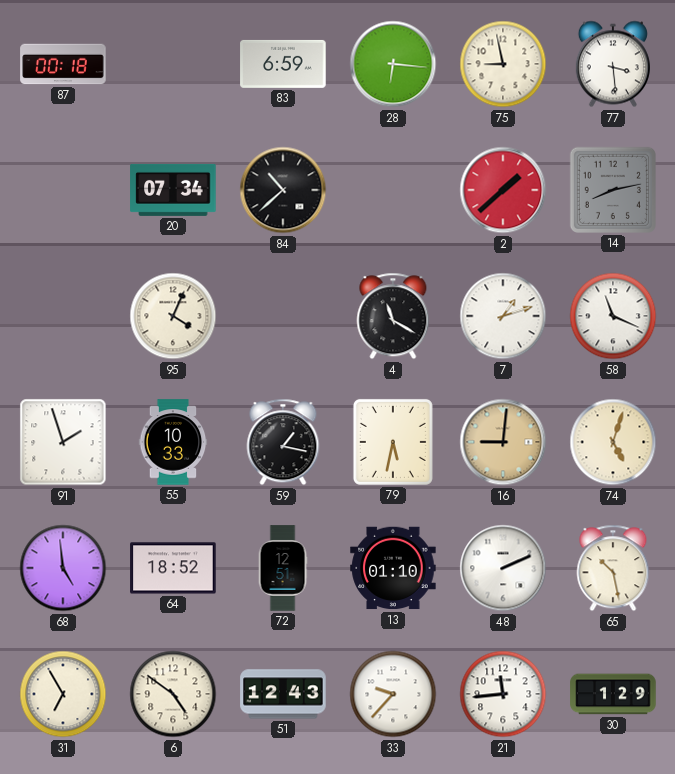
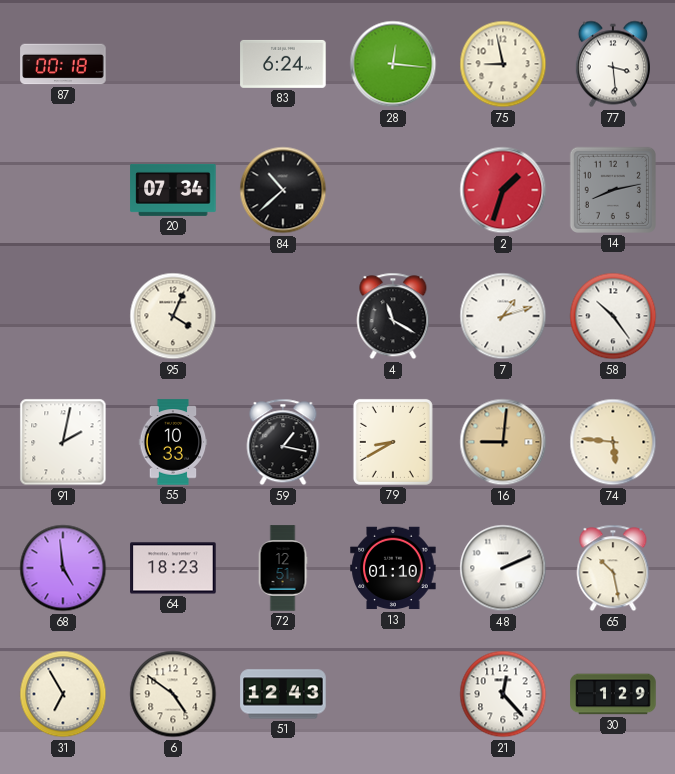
83: 6:59 -> 6:24
28: 6:16 -> 12:16
2: 1:38 -> 1:33
58: 11:19 -> 10:24
91: 1:57 -> 2:02
79: 5:32 -> 8:40
74: 5:03 -> 5:46
64: 18:52 -> 18:23
33: 9:37 -> none
21: 11:44 -> 12:23
